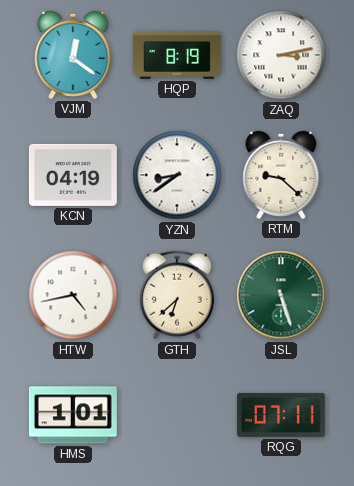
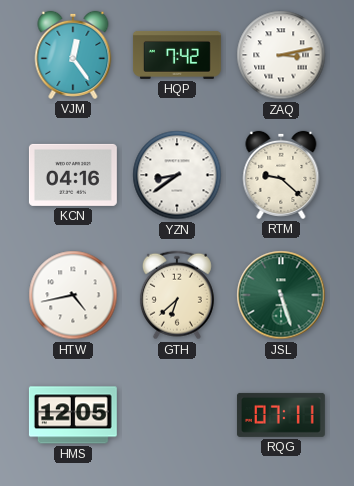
VJM: 12:21 -> 12:24
HQP: 8:19 -> 7:42
KCN: 04:19 -> 04:16
HMS: 1:01 -> 12:05
